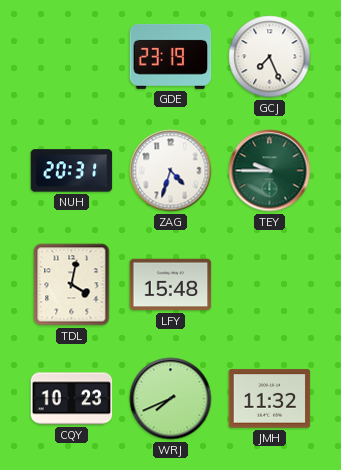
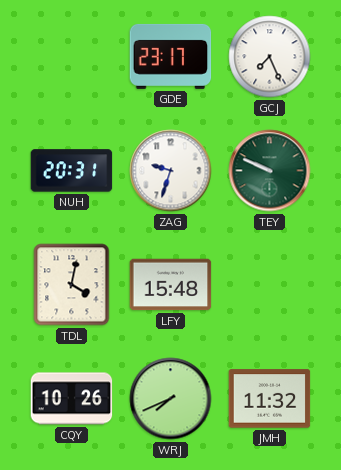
GDE: 23:19 -> 23:17
ZAG: 4:33 -> 9:33
TEY: 9:45 -> 9:49
CQY: 10:23 -> 10:26
